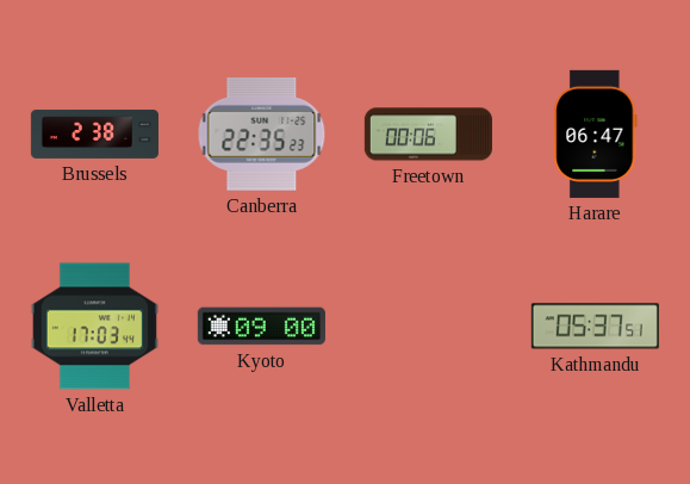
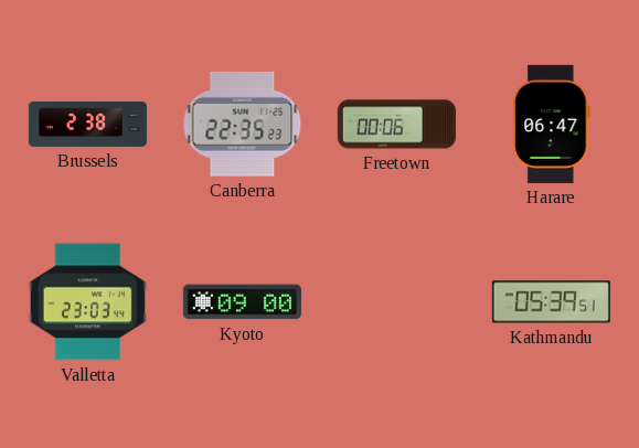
Valletta: 17:03 -> 23:03
Kathmandu: 05:37 -> 05:39
